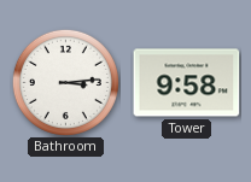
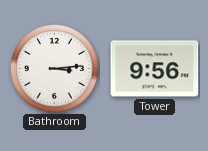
Tower: 9:58 -> 9:56
